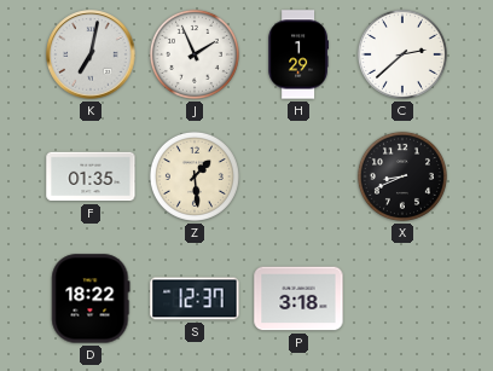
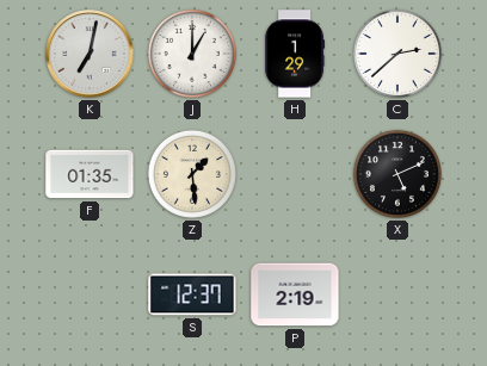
J: 1:56 -> 1:00
X: 8:41 -> 5:11
D: 18:22 -> none
P: 3:18 -> 2:19
